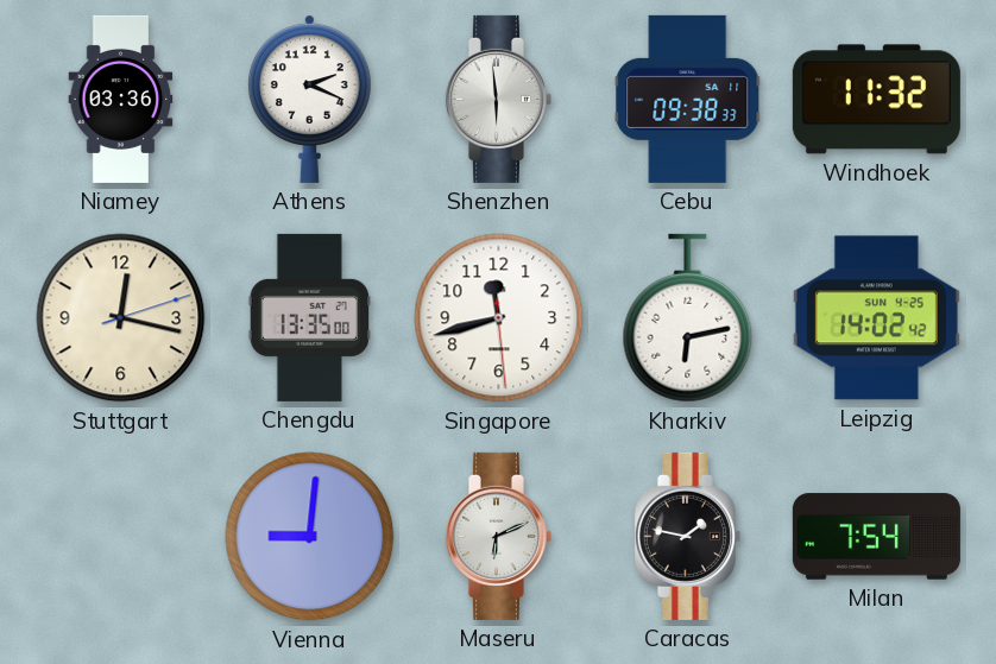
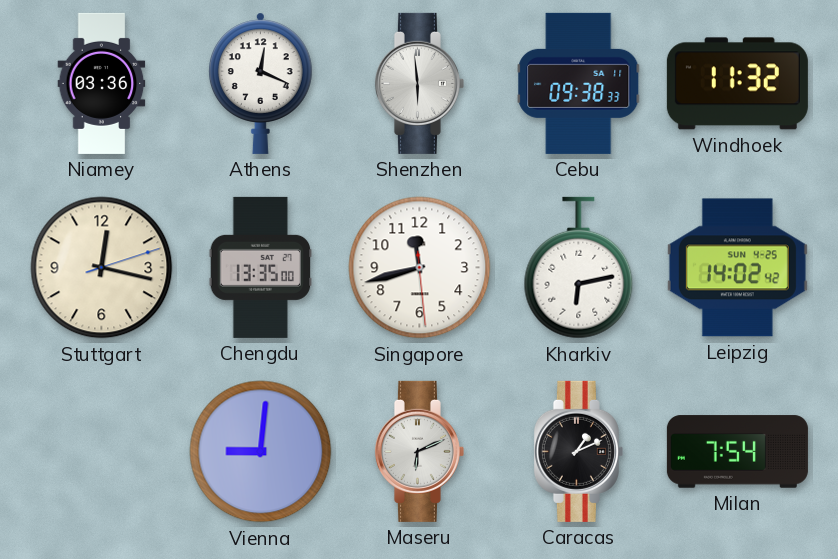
Athens: 2:19 -> 12:19
Caracas: 1:47 -> 1:11
